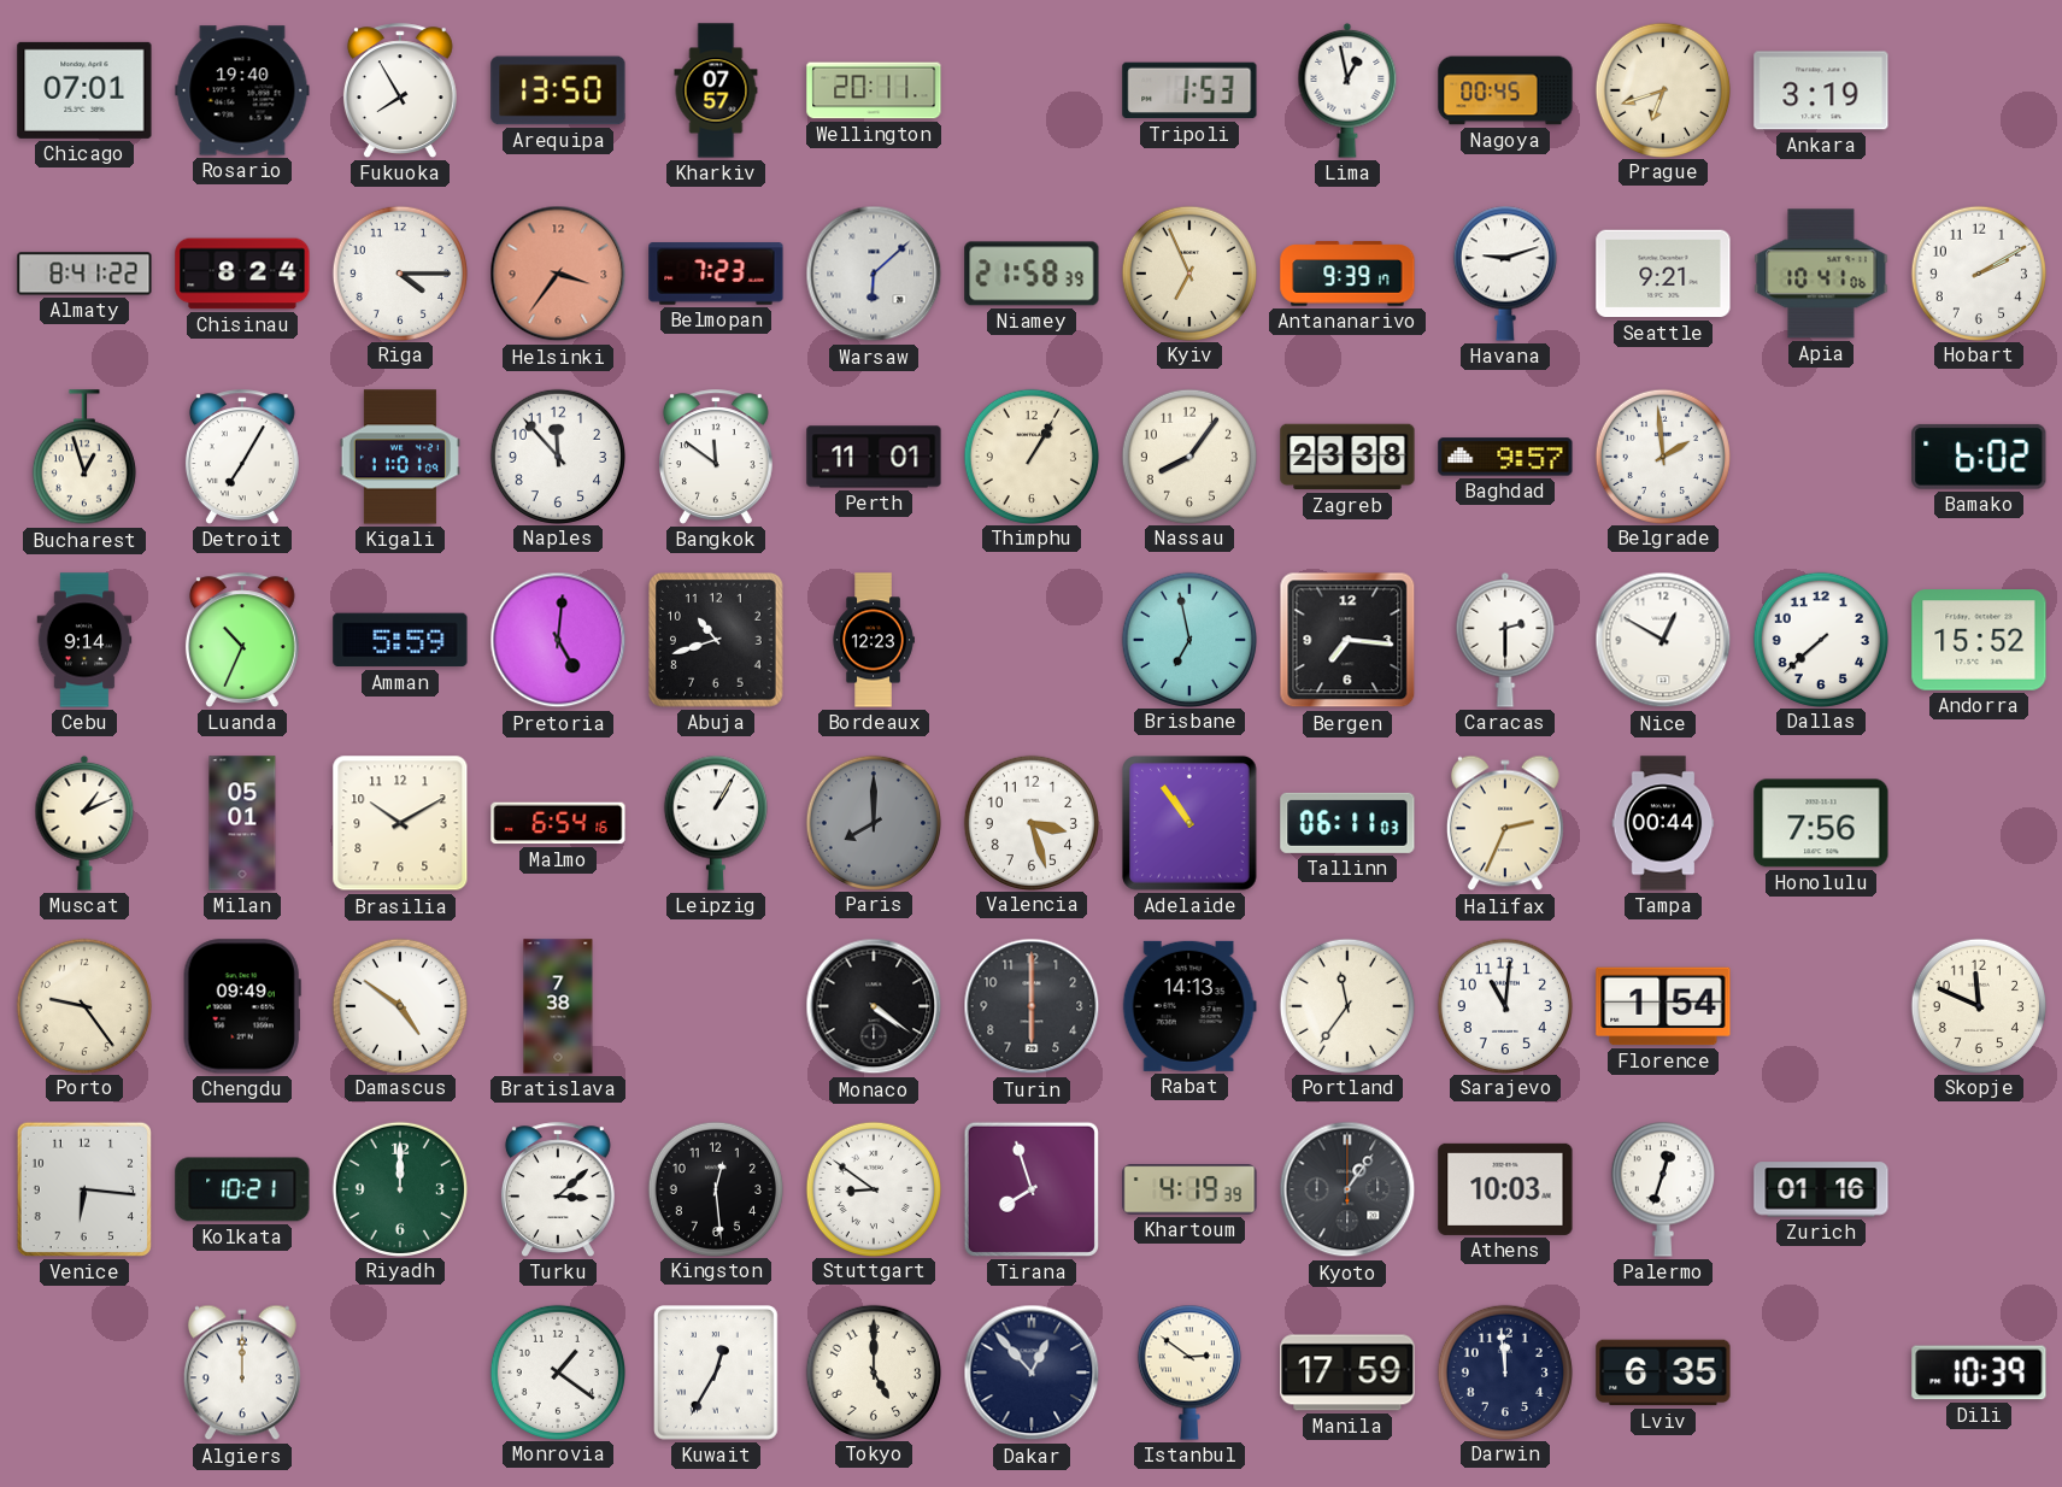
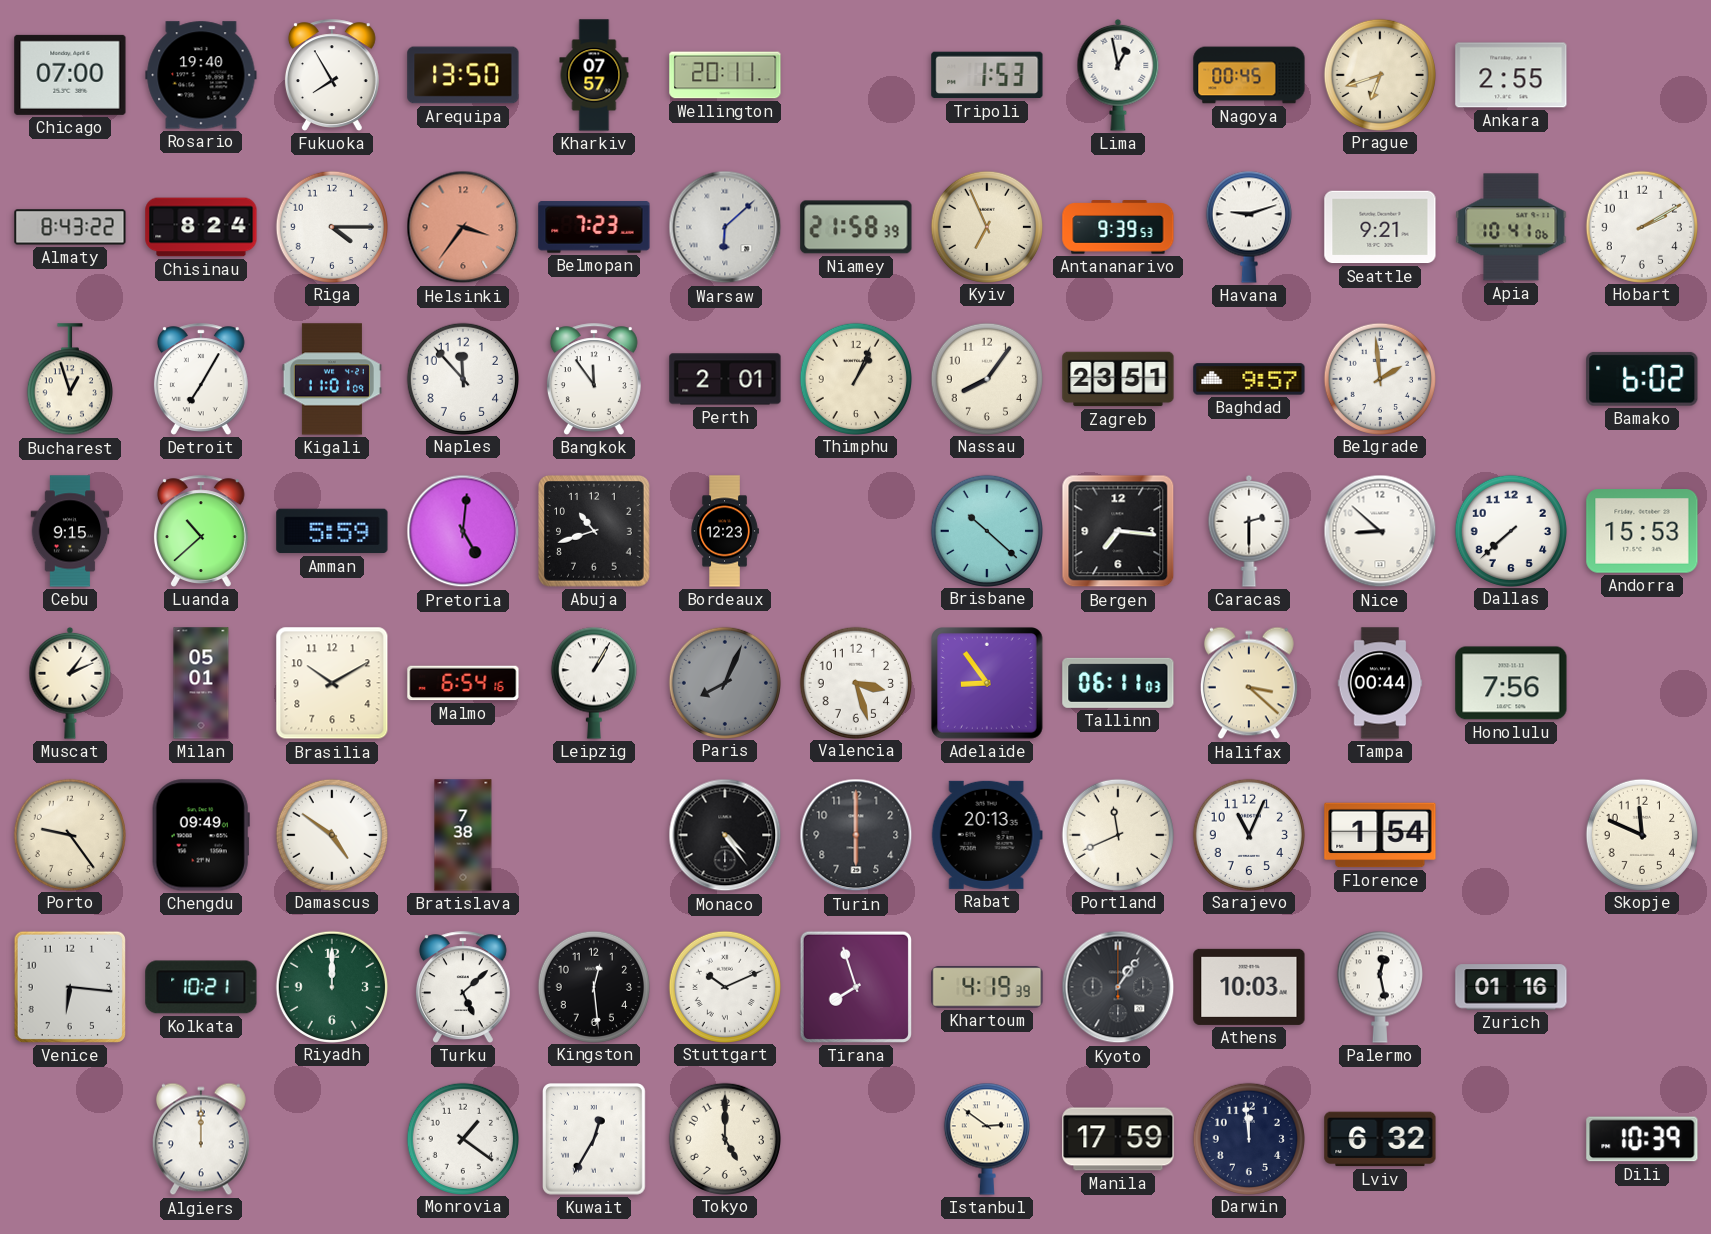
Chicago: 07:01 -> 07:00
Ankara: 3:19 -> 2:55
Almaty: 8:41 -> 8:43
Antananarivo: 9:39:17 -> 9:39:53
Bangkok: 11:51 -> 11:54
Perth: 11:01 -> 2:01
Thimphu: 1:05 -> 1:04
Zagreb: 23:38 -> 23:51
Cebu: 9:14 -> 9:15
Luanda: 10:34 -> 10:38
Brisbane: 6:58 -> 10:22
Nice: 12:50 -> 8:52
Andorra: 15:52 -> 15:53
Paris: 8:00 -> 8:04
Adelaide: 10:54 -> 8:54
Halifax: 2:34 -> 3:22
Monaco: 4:21 -> 4:24
Rabat: 14:13 -> 20:13
Portland: 11:36 -> 11:41
Sarajevo: 11:01 -> 11:04
Turku: 3:08 -> 5:08
Stuttgart: 8:51 -> 10:11
Palermo: 12:33 -> 12:28
Dakar: 12:53 -> none
Lviv: 6:35 -> 6:32
